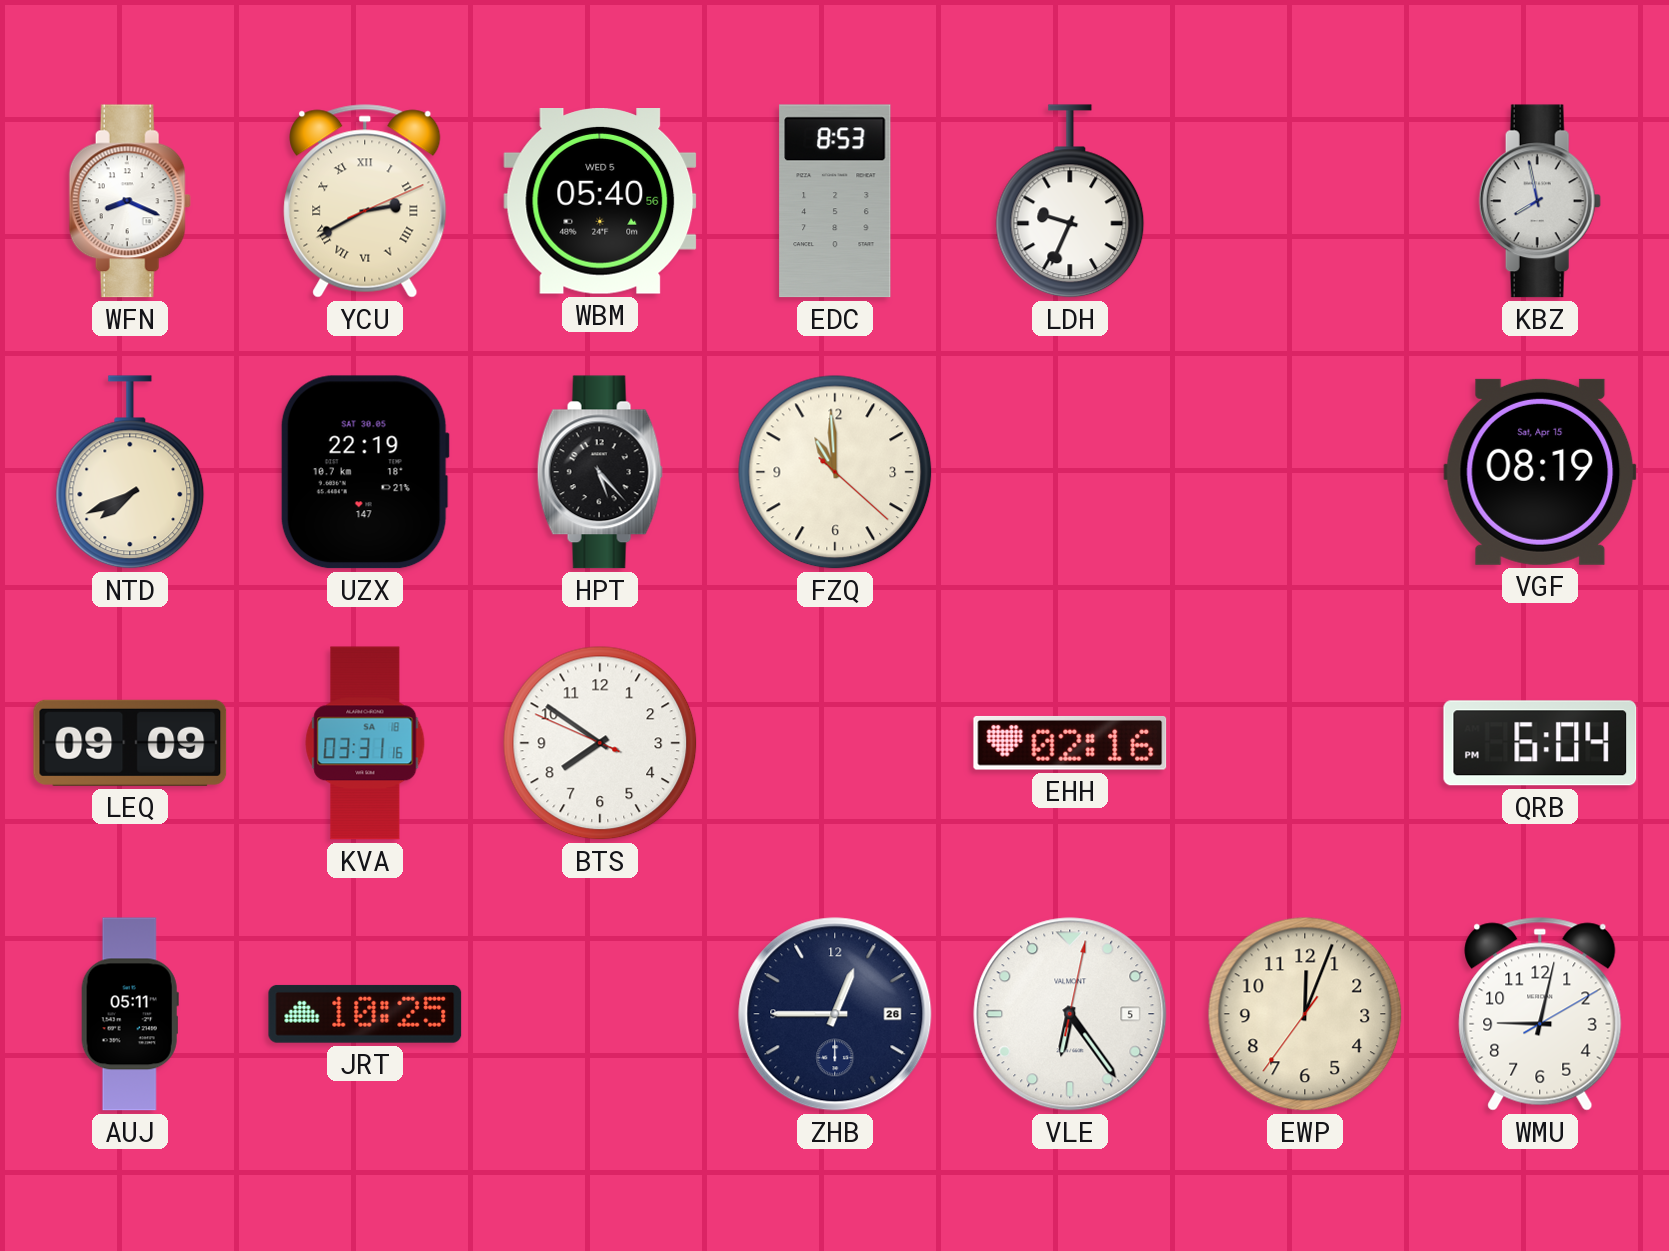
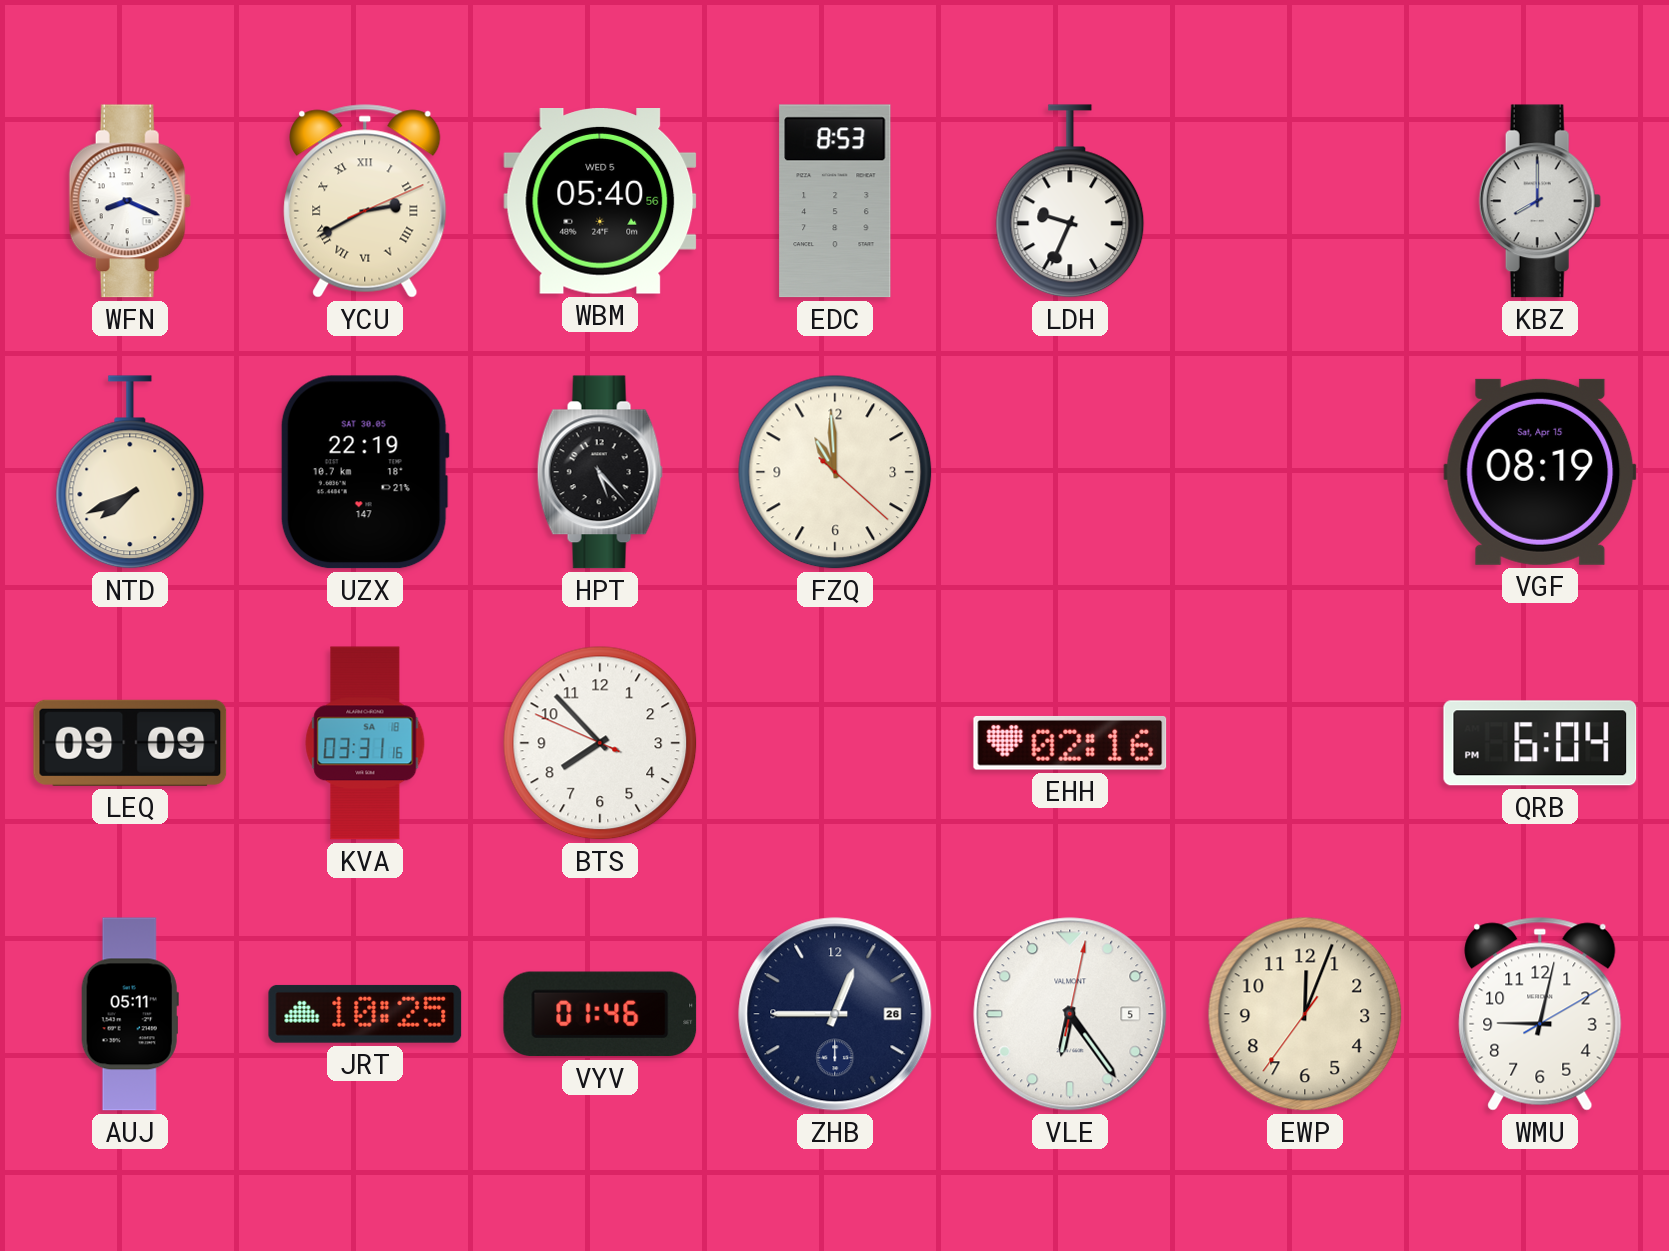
KBZ: 7:58 -> 8:00
BTS: 7:50 -> 7:52
VYV: none -> 01:46
